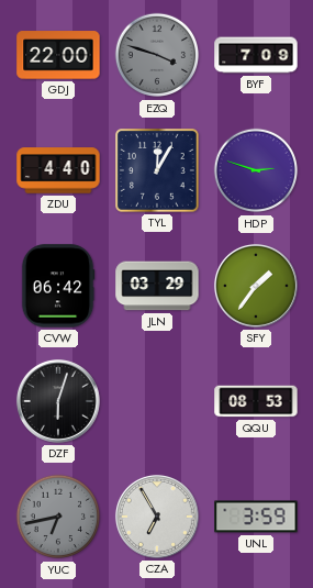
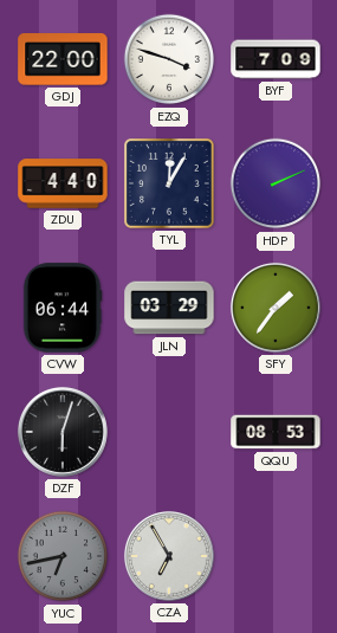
EZQ dial: grey -> white
HDP: 2:48 -> 2:11
CVW: 06:42 -> 06:44
UNL: 3:59 -> none
